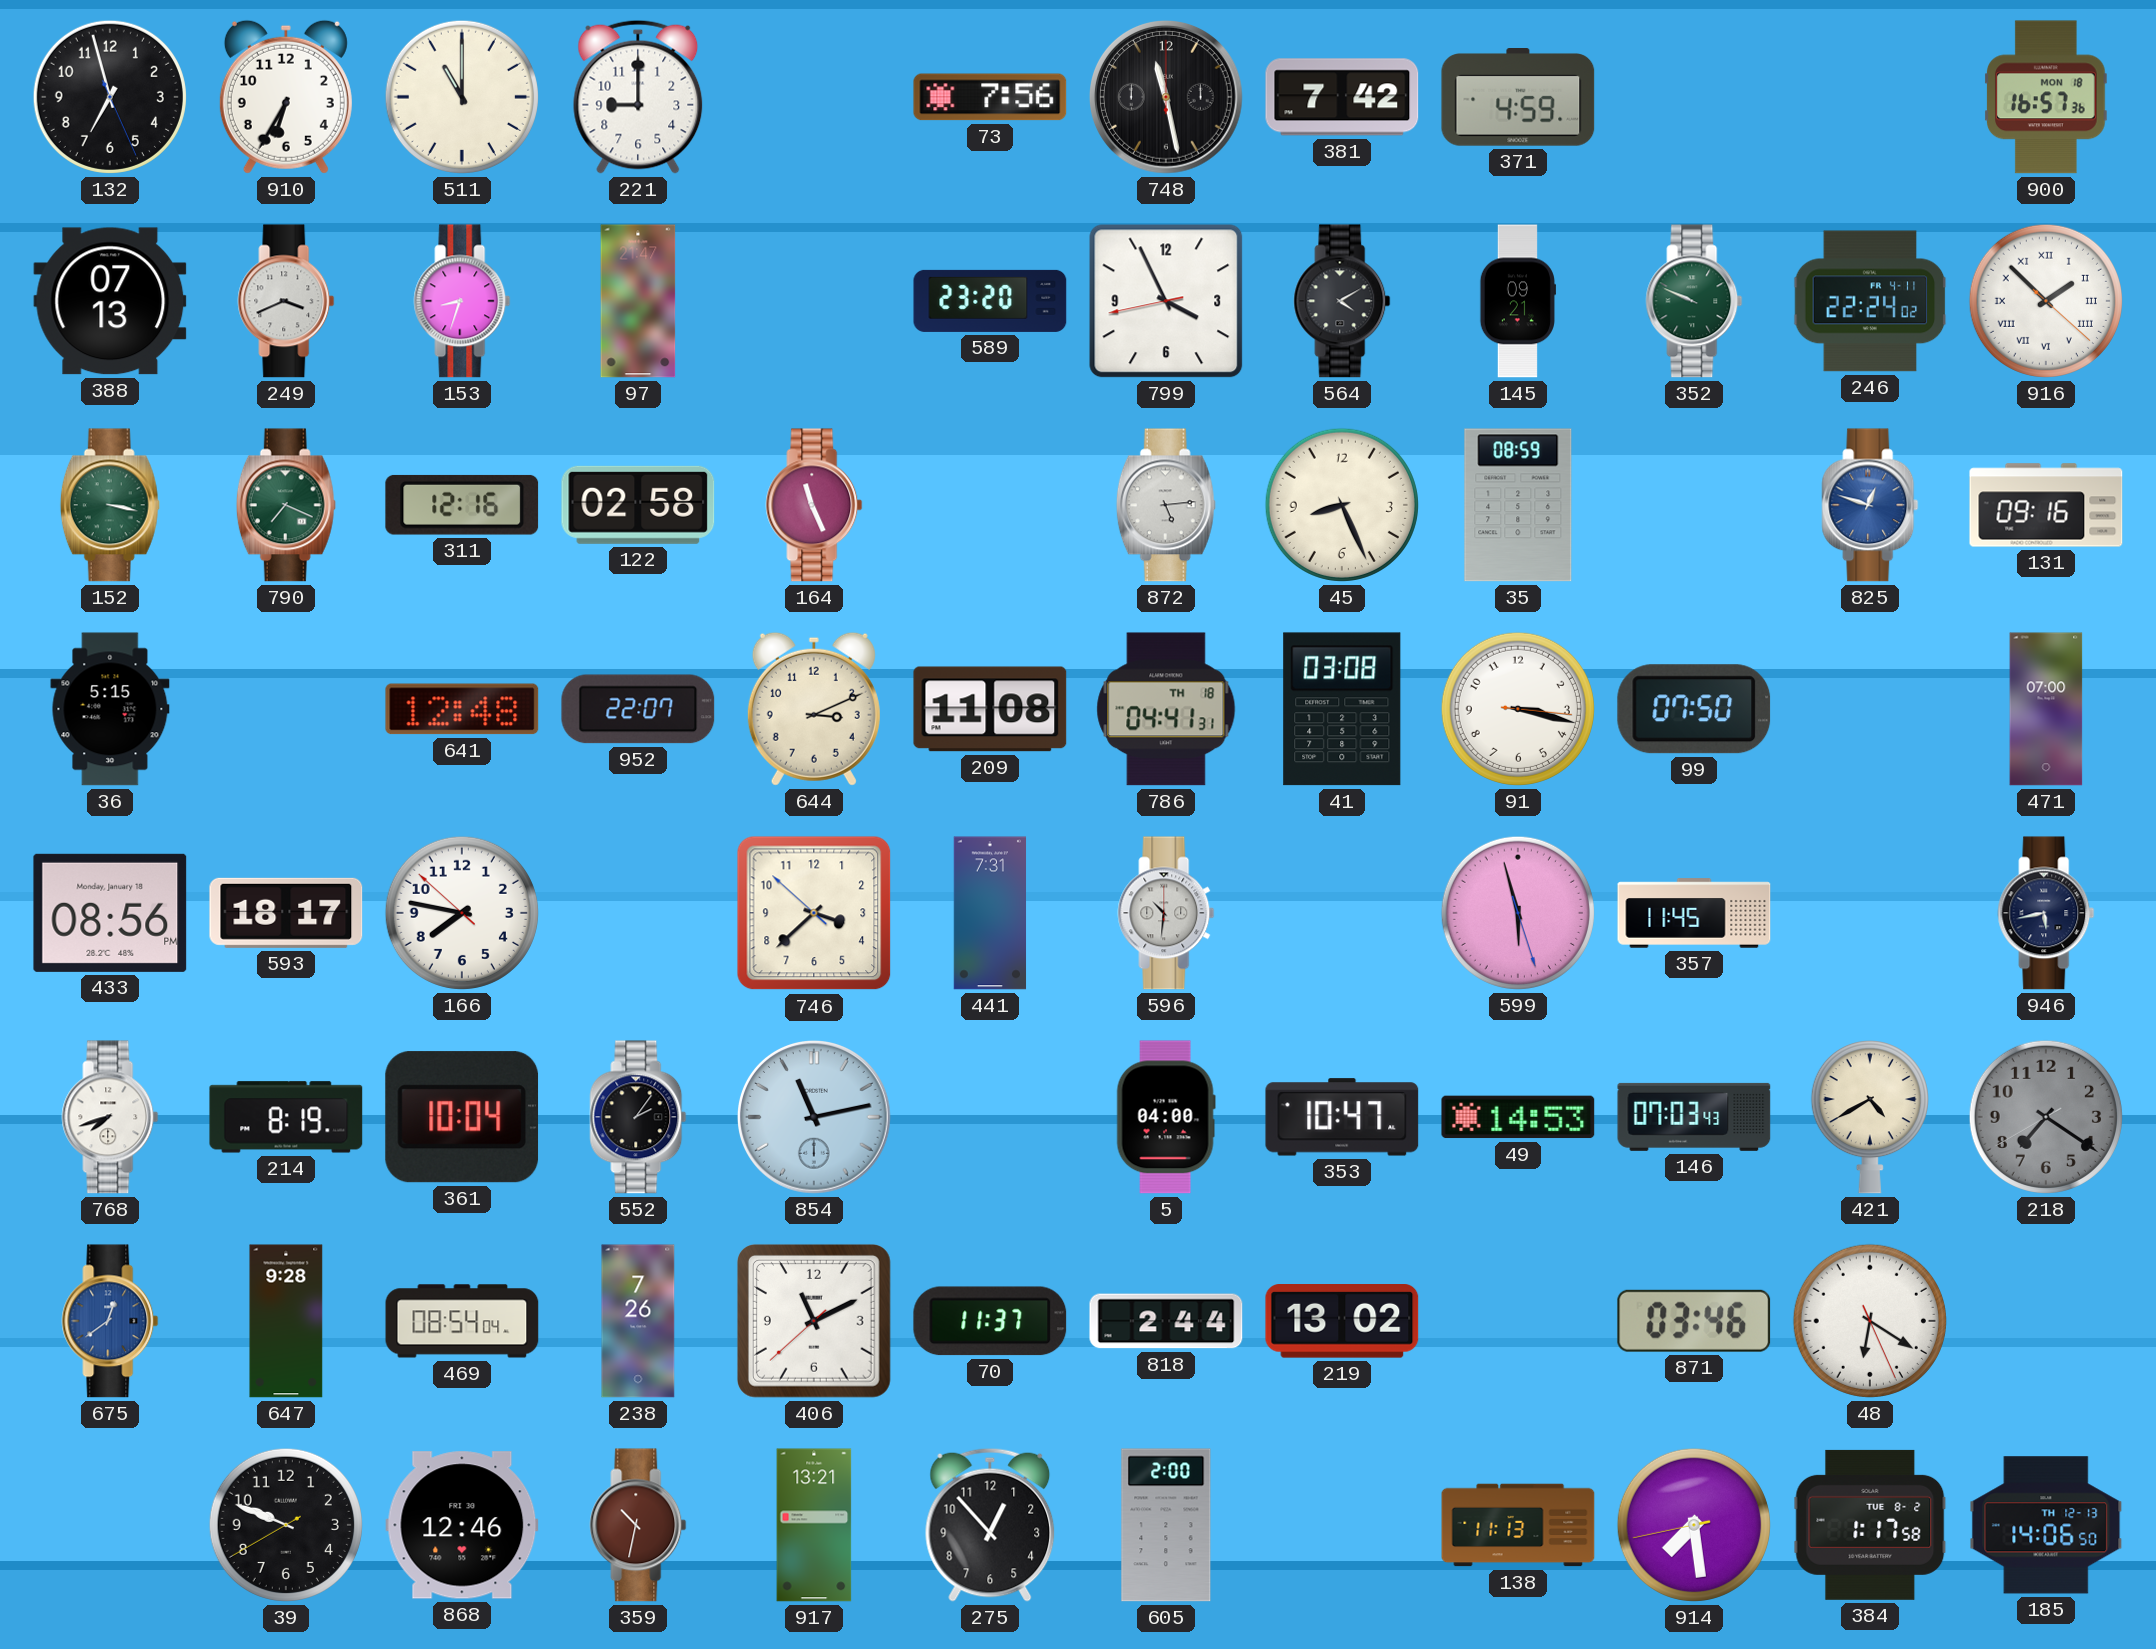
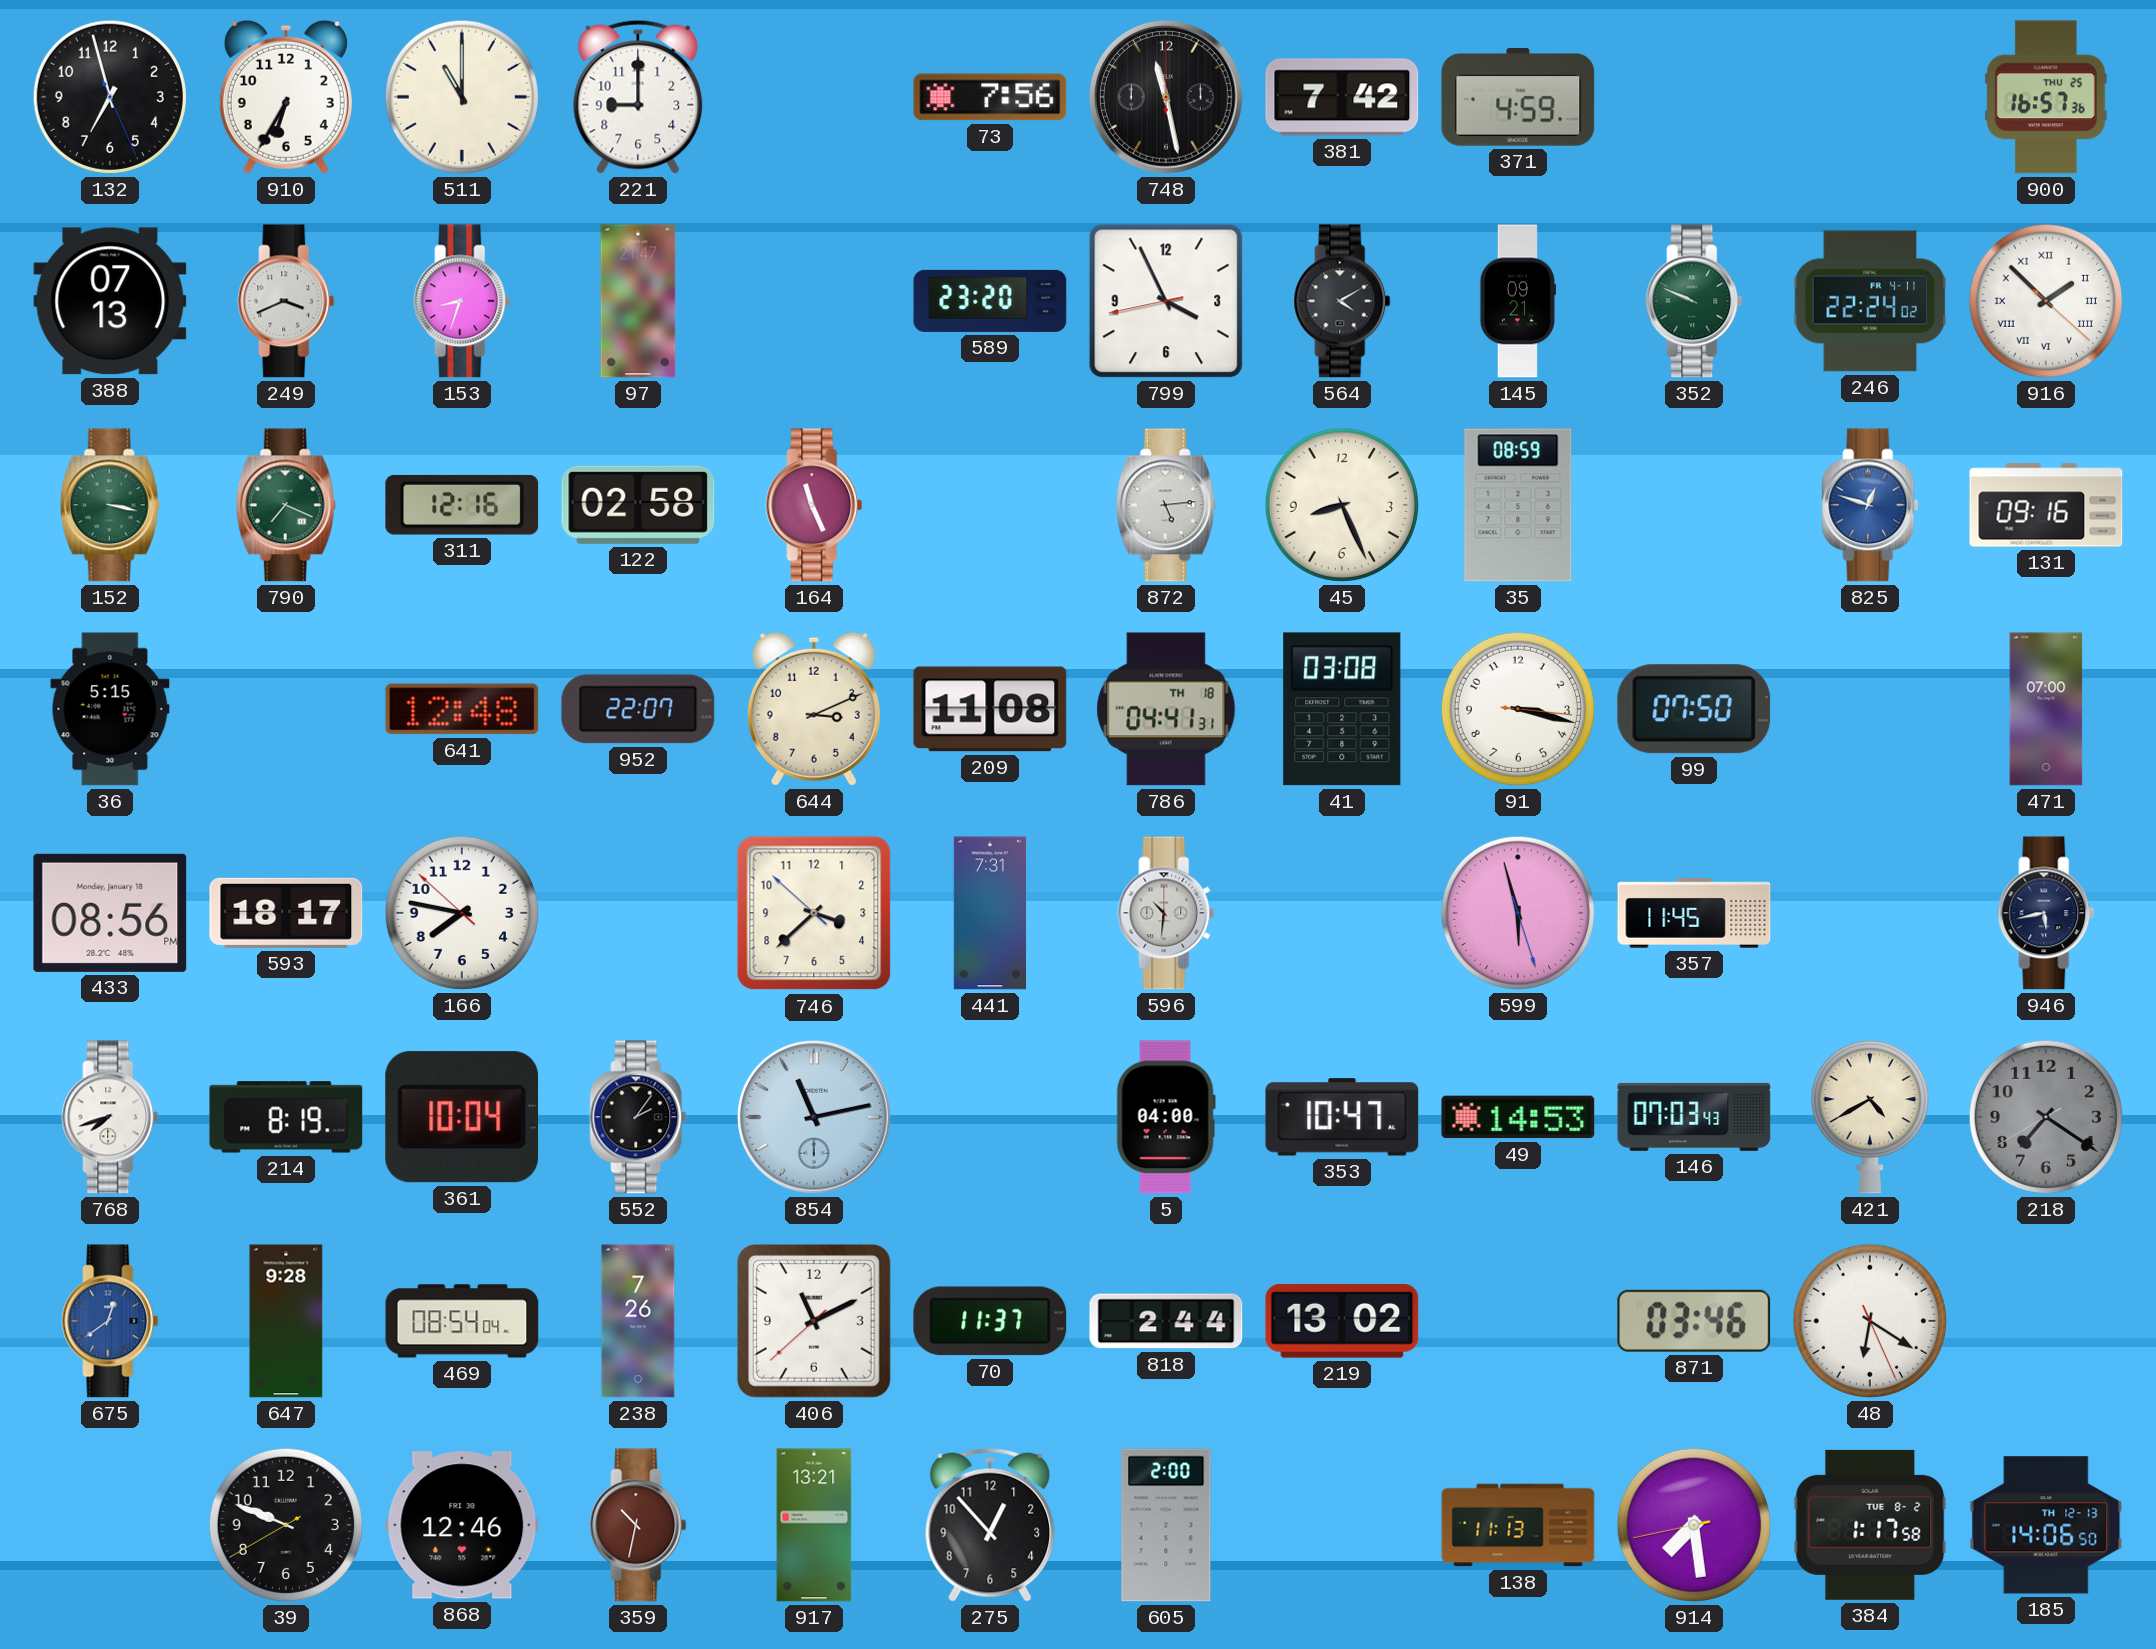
900 date: MON 18 -> THU 25
